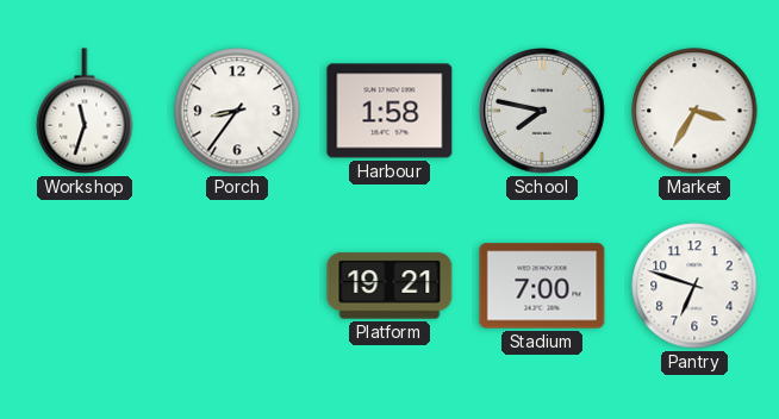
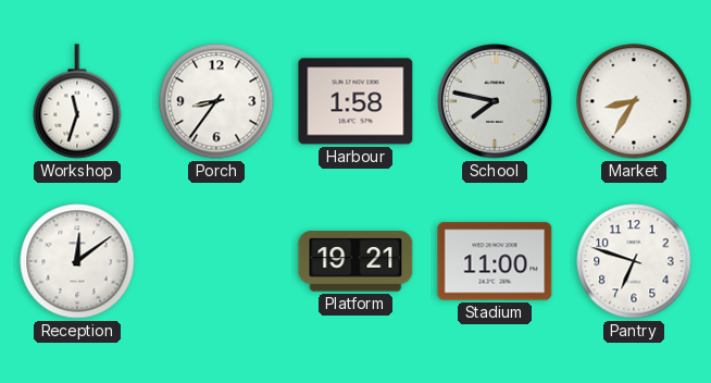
Market: 3:35 -> 8:35
Reception: none -> 12:09
Stadium: 7:00 -> 11:00
